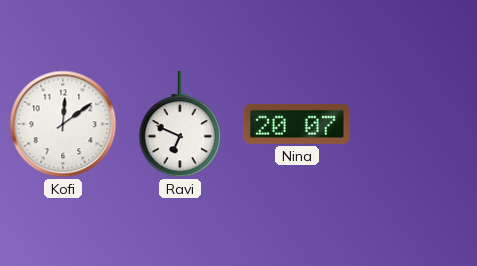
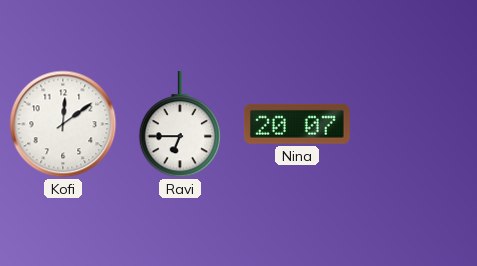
Ravi: 6:49 -> 6:45
